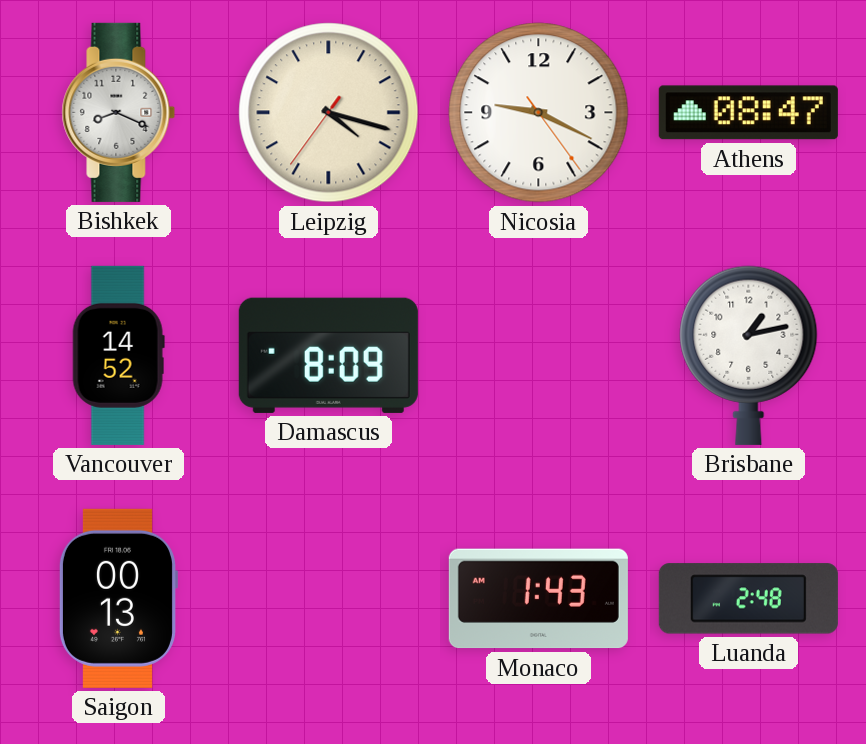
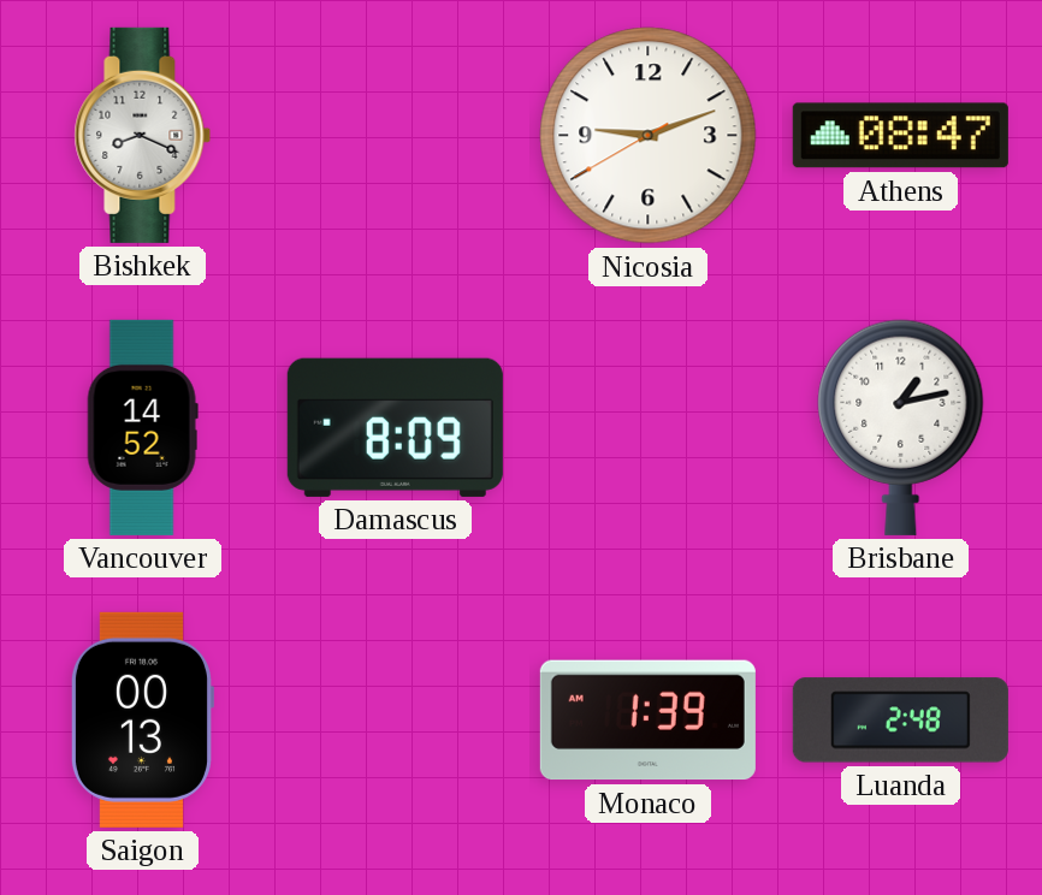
Leipzig: 4:17 -> none
Nicosia: 9:19 -> 9:11
Monaco: 1:43 -> 1:39
